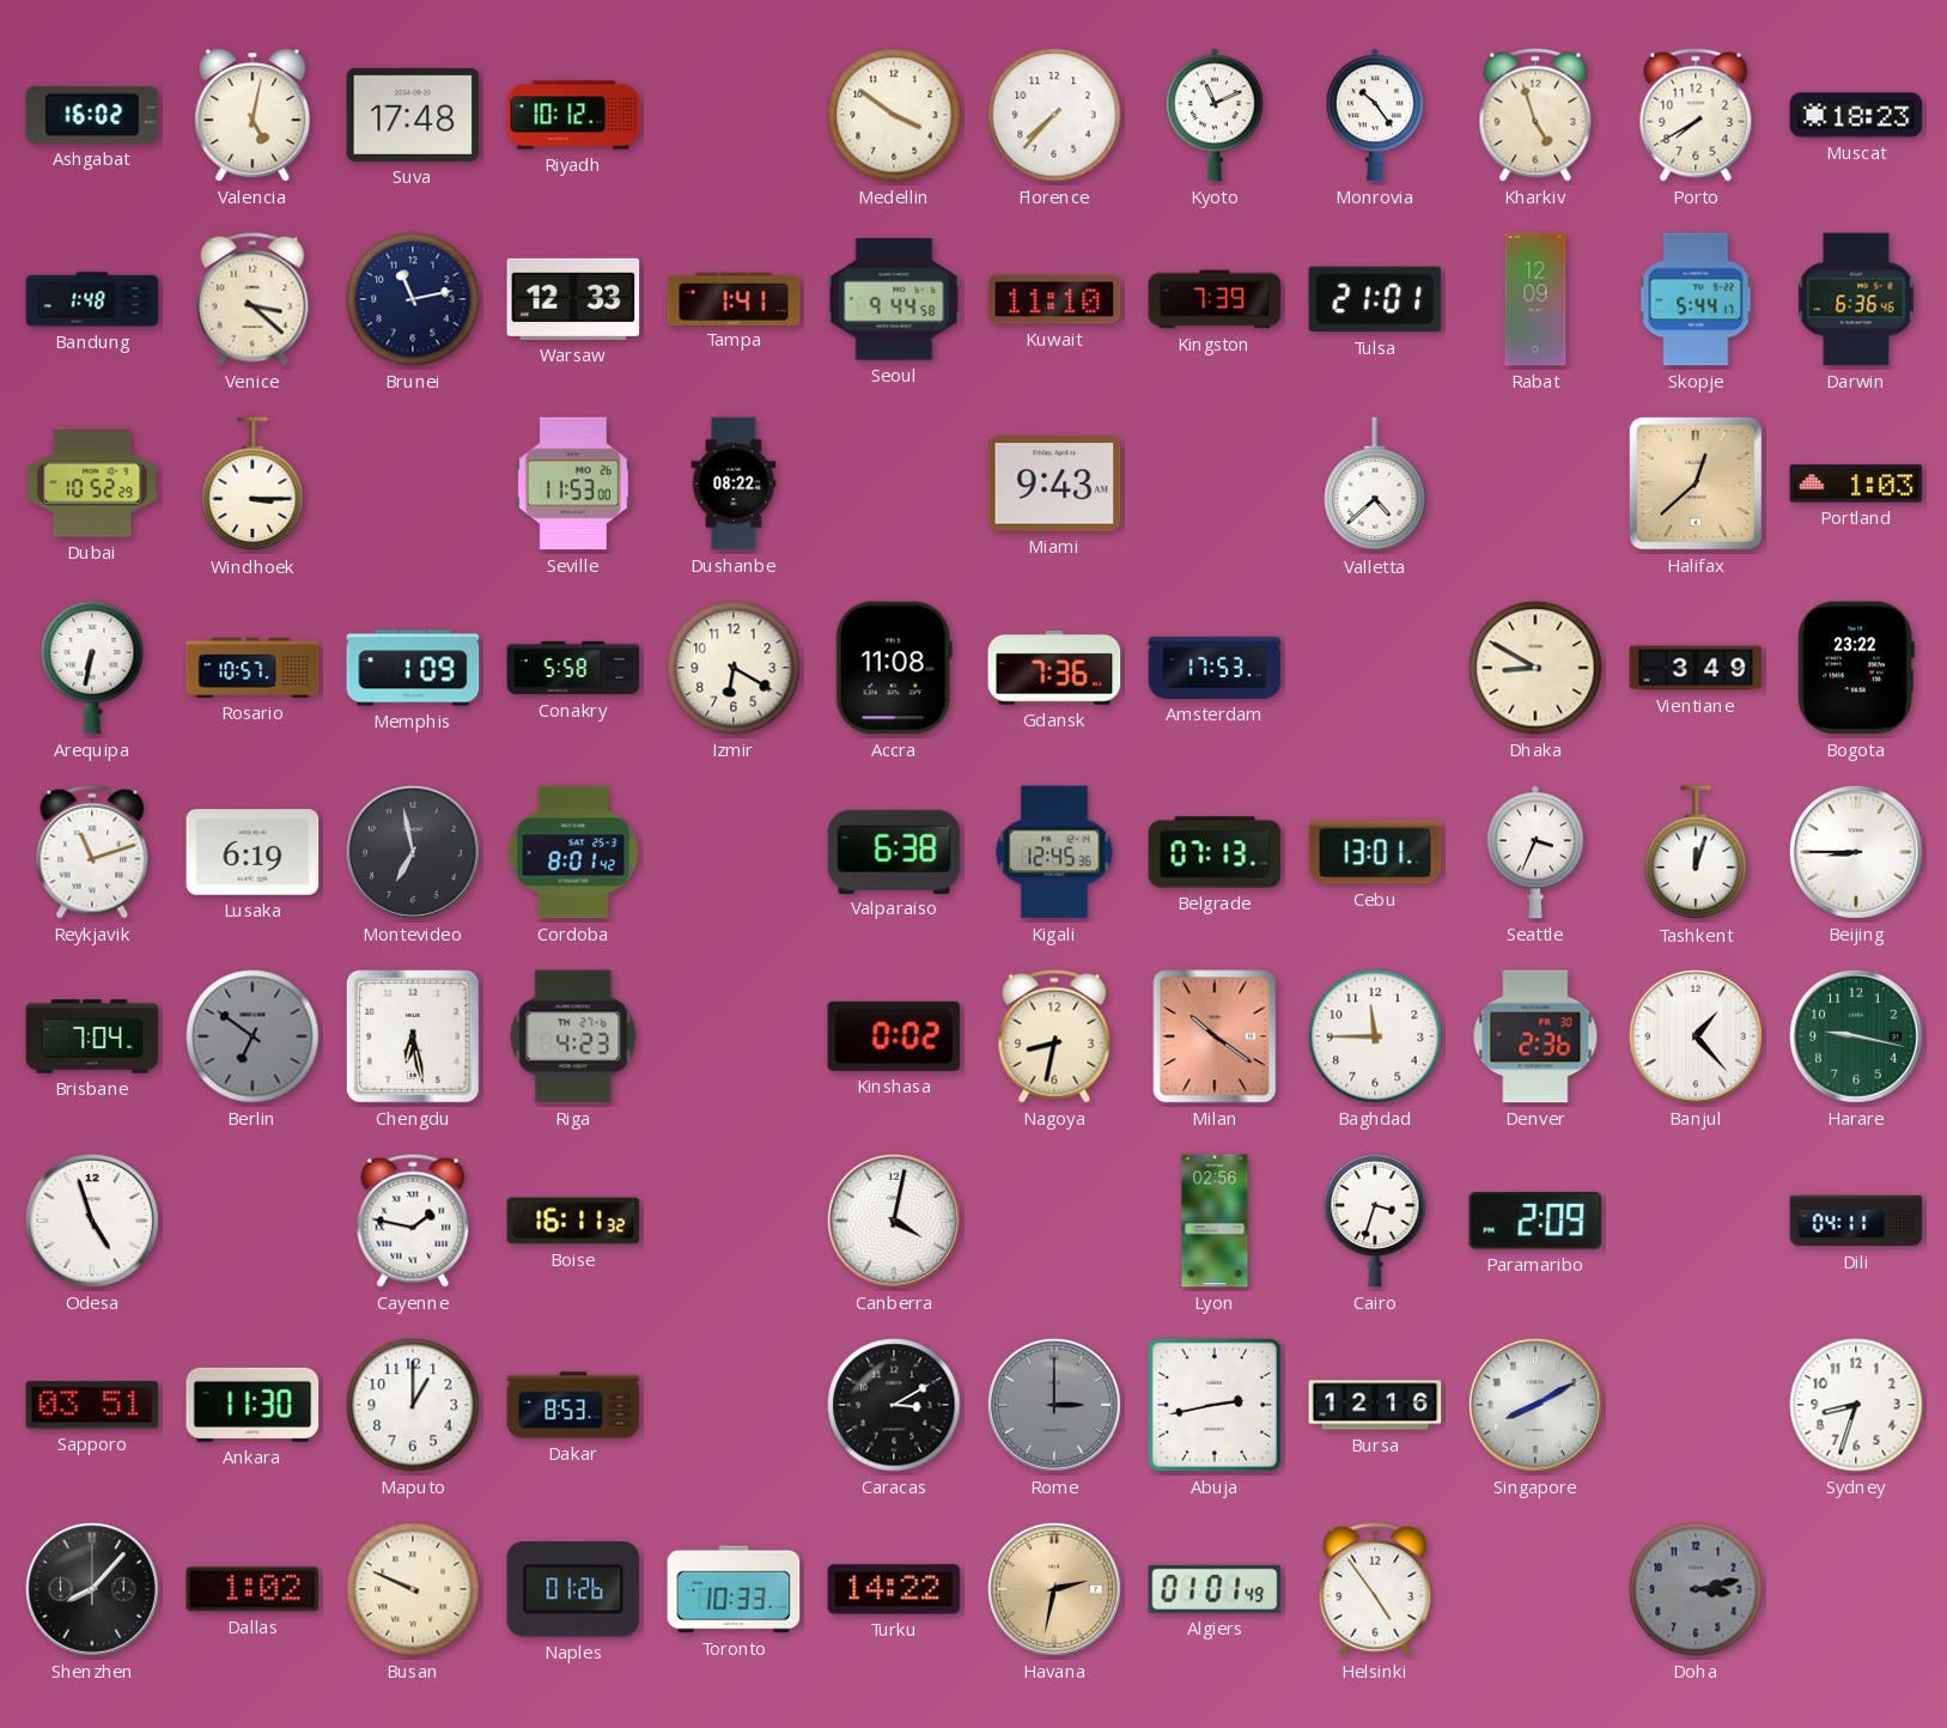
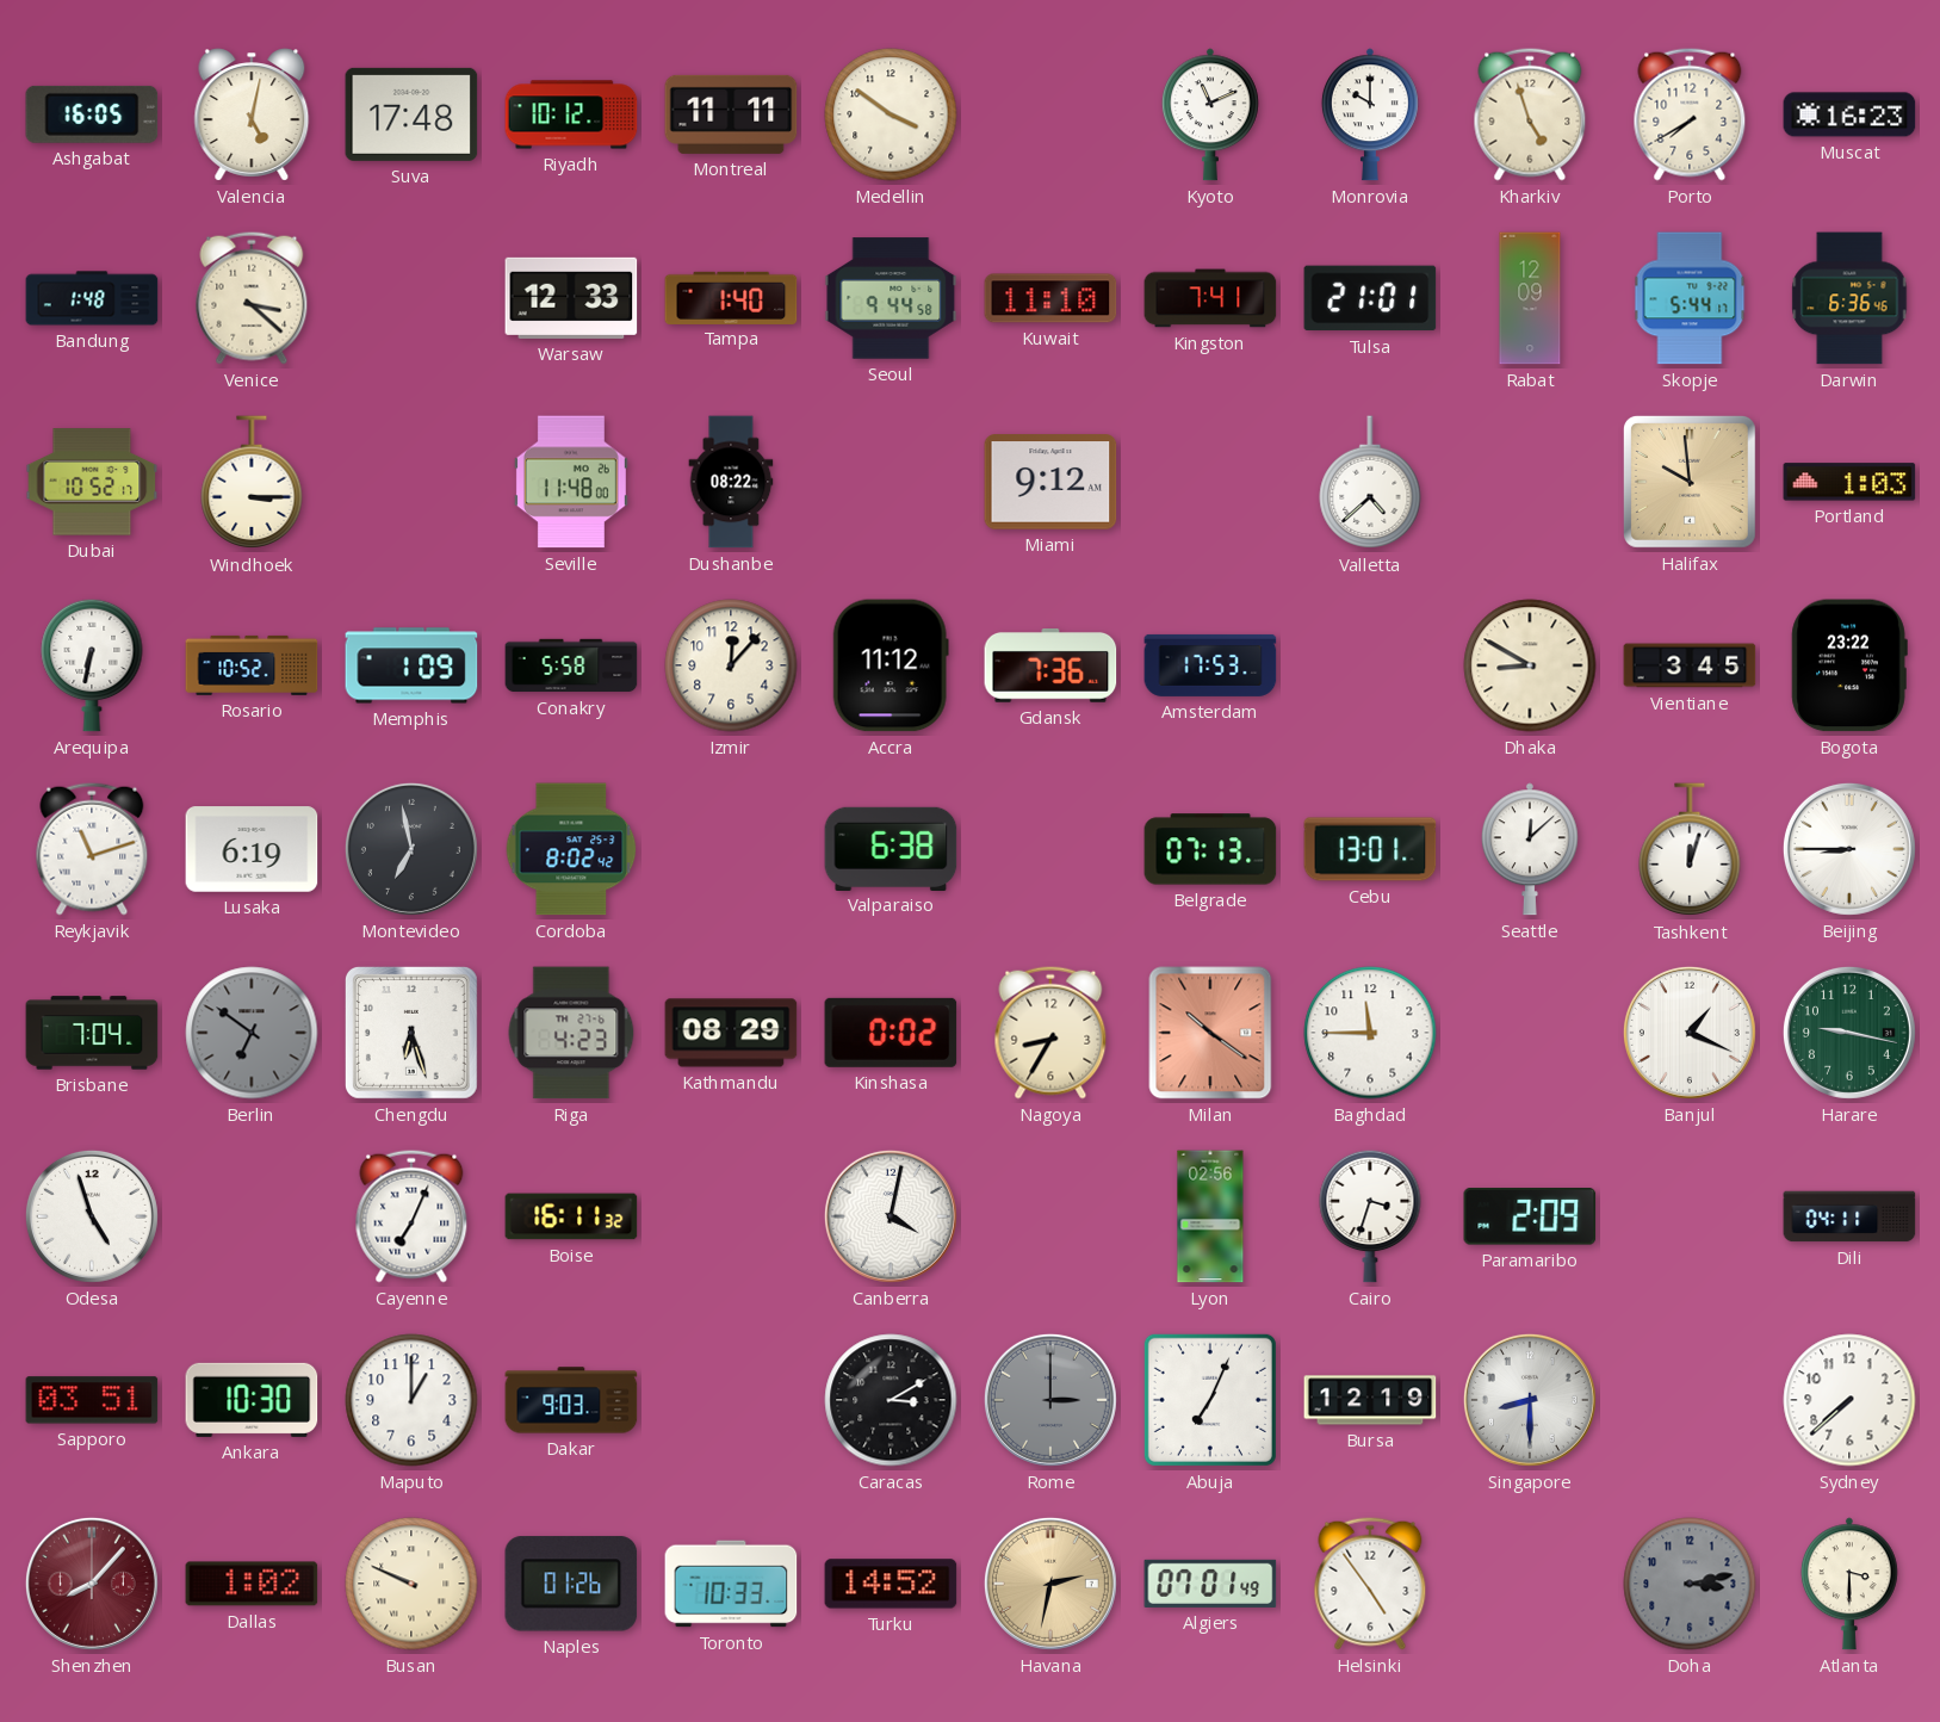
Ashgabat: 16:02 -> 16:05
Montreal: none -> 11:11
Florence: 7:37 -> none
Monrovia: 10:24 -> 10:00
Muscat: 18:23 -> 16:23
Brunei: 11:13 -> none
Tampa: 1:41 -> 1:40
Kingston: 7:39 -> 7:41
Dubai: 10:52:29 -> 10:52:17
Seville: 11:53 -> 11:48
Miami: 9:43 -> 9:12
Halifax: 12:38 -> 9:59
Rosario: 10:57 -> 10:52
Izmir: 6:20 -> 12:07
Accra: 11:08 -> 11:12
Vientiane: 3:49 -> 3:45
Cordoba: 8:01 -> 8:02
Kigali: 12:45 -> none
Seattle: 3:34 -> 12:08
Chengdu: 6:28 -> 6:27
Kathmandu: none -> 08:29
Nagoya: 8:32 -> 8:35
Denver: 2:36 -> none
Banjul: 1:23 -> 1:19
Cayenne: 1:47 -> 7:04
Ankara: 11:30 -> 10:30
Dakar: 8:53 -> 9:03
Abuja: 2:43 -> 7:04
Bursa: 12:16 -> 12:19
Singapore: 8:10 -> 8:30
Sydney: 8:33 -> 7:38
Shenzhen dial: black -> burgundy
Turku: 14:22 -> 14:52
Algiers: 01:01 -> 07:01
Atlanta: none -> 3:30
